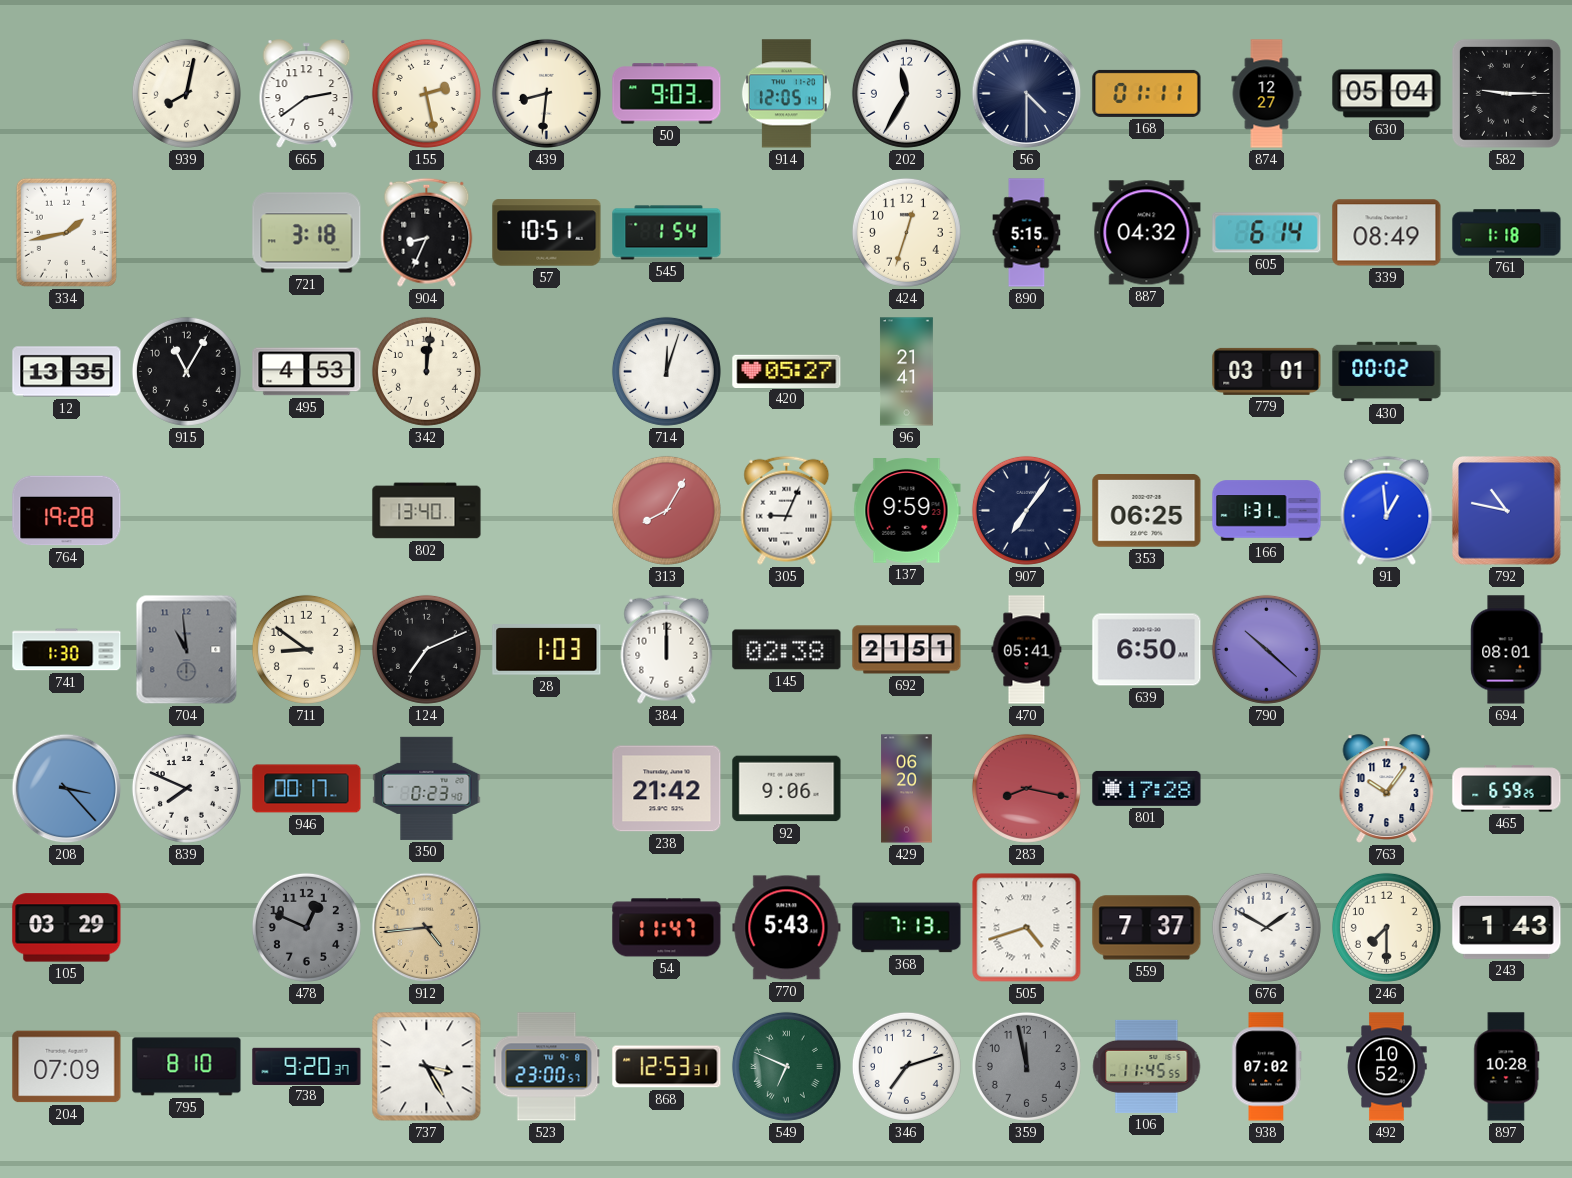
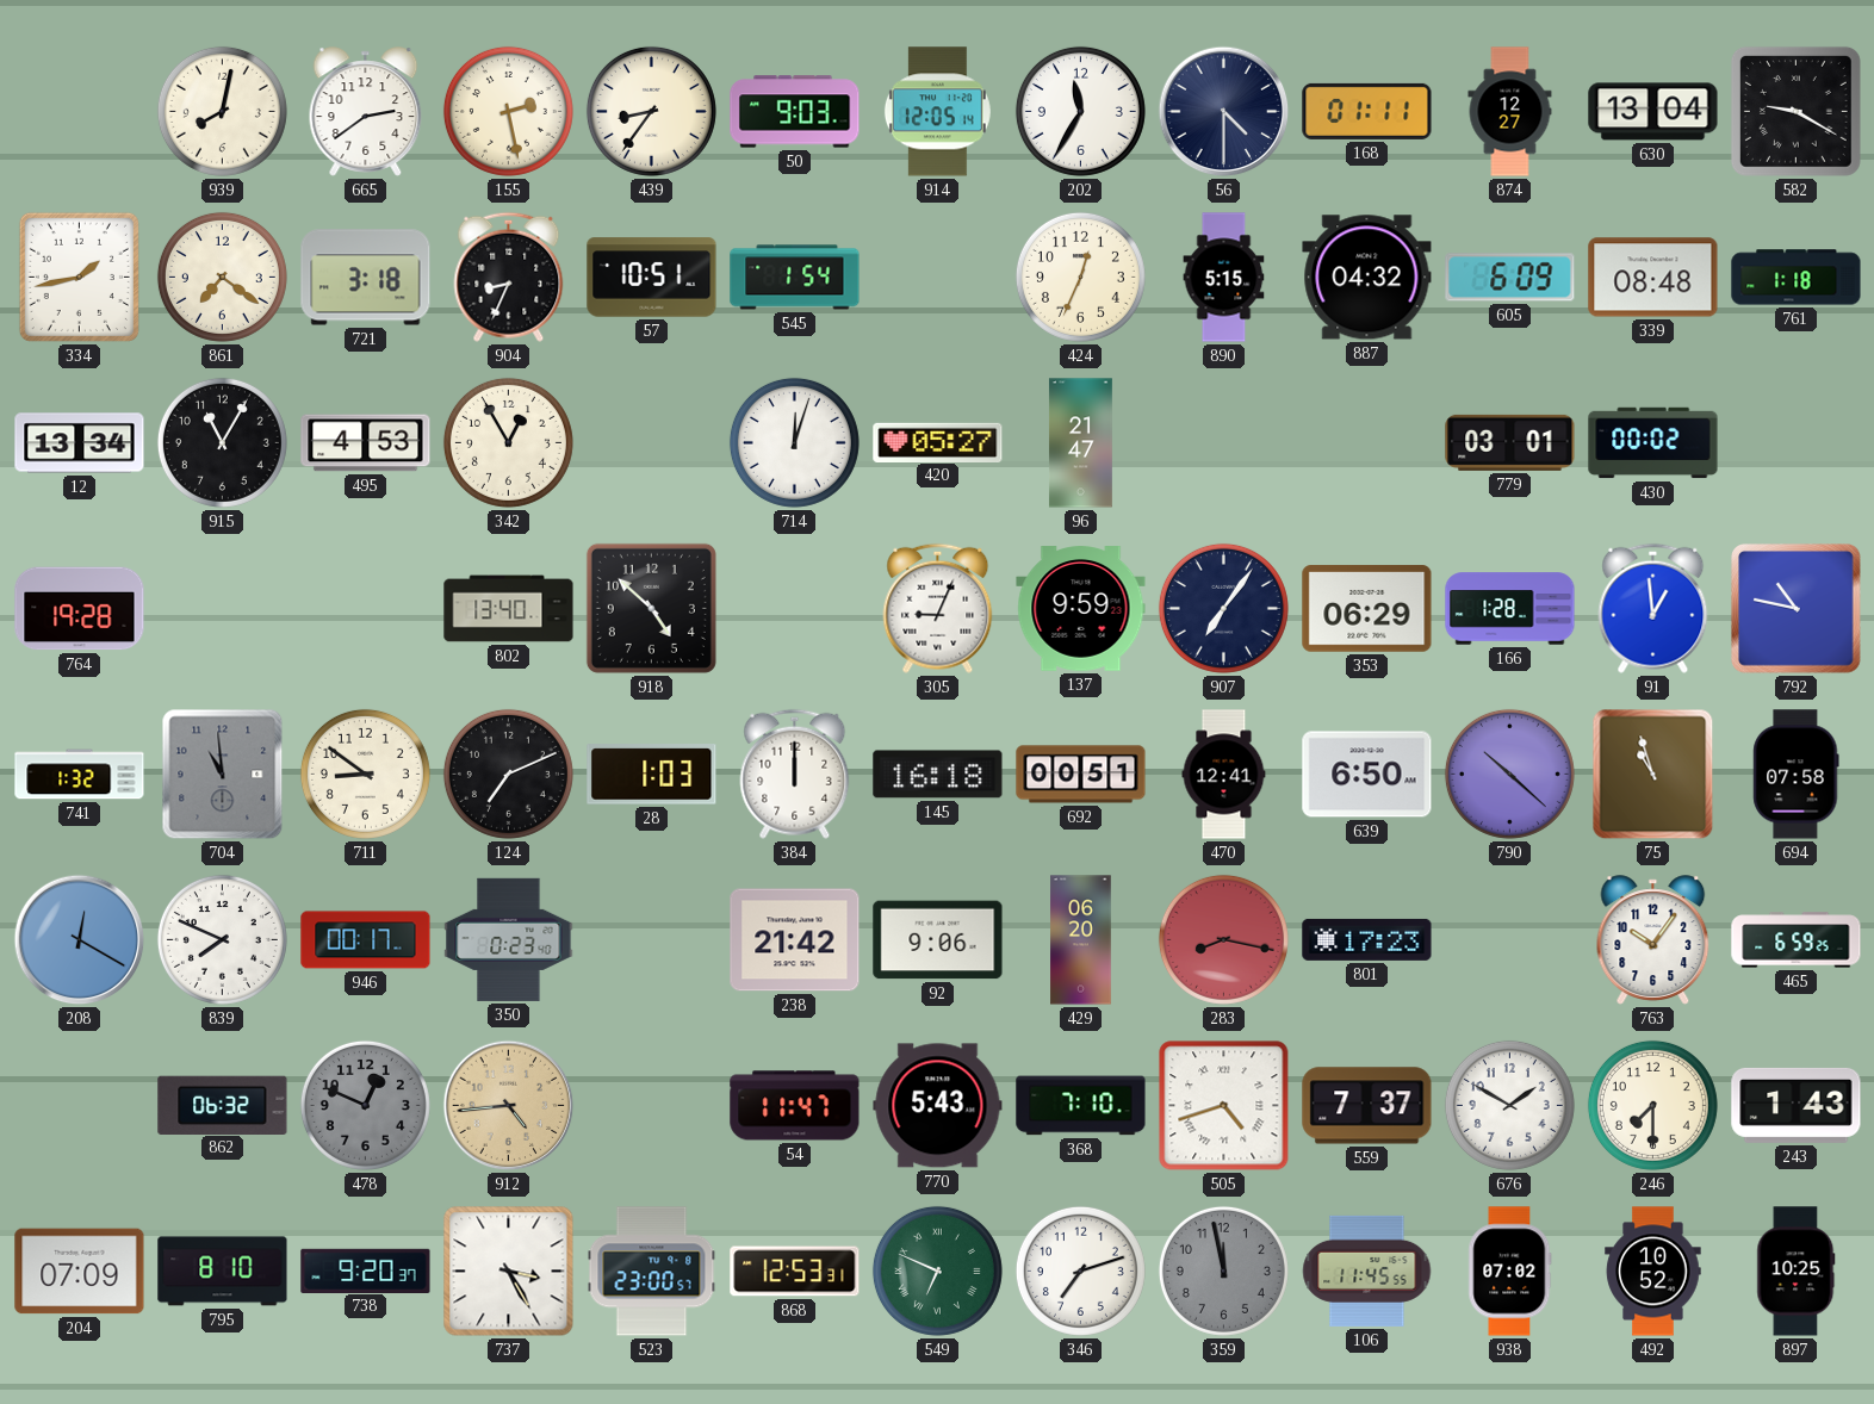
439: 8:31 -> 8:36
630: 05:04 -> 13:04
582: 9:15 -> 9:20
861: none -> 7:21
424: 12:33 -> 12:34
605: 6:14 -> 6:09
339: 08:49 -> 08:48
12: 13:35 -> 13:34
342: 12:01 -> 12:55
96: 21:41 -> 21:47
918: none -> 4:52
313: 8:05 -> none
353: 06:25 -> 06:29
166: 1:31 -> 1:28
741: 1:30 -> 1:32
145: 02:38 -> 16:18
692: 21:51 -> 00:51
470: 05:41 -> 12:41
75: none -> 10:57
694: 08:01 -> 07:58
208: 3:23 -> 12:20
801: 17:28 -> 17:23
105: 03:29 -> none
862: none -> 06:32
368: 7:13 -> 7:10
897: 10:28 -> 10:25
